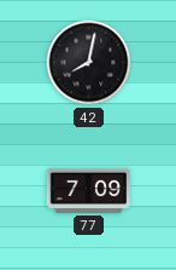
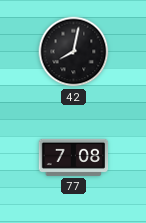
77: 7:09 -> 7:08
